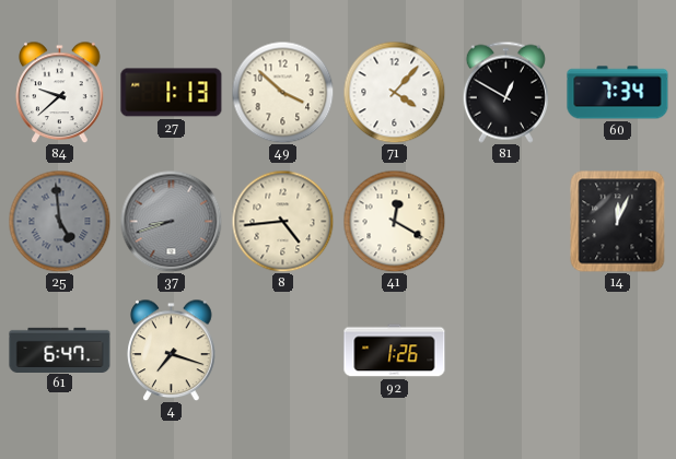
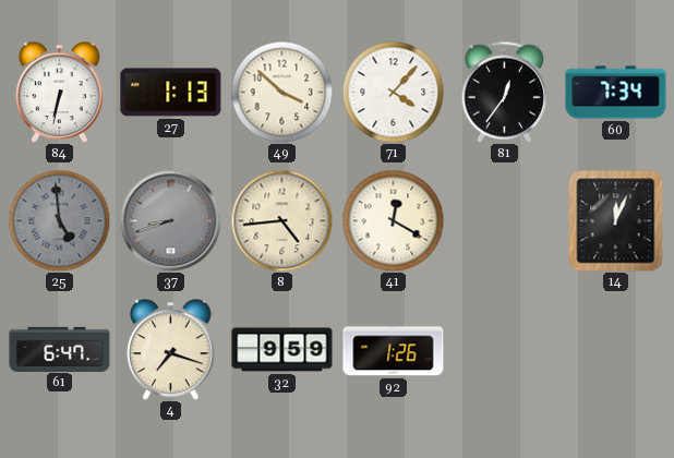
84: 9:38 -> 6:32
81: 12:50 -> 12:36
32: none -> 9:59
